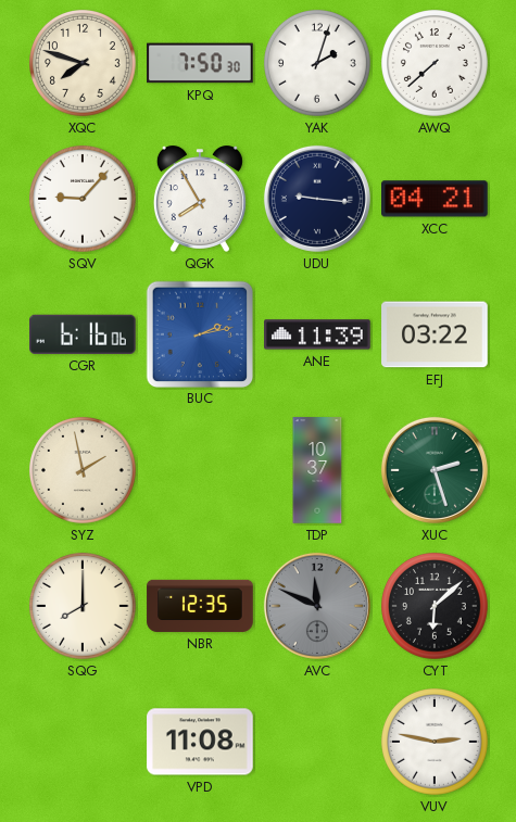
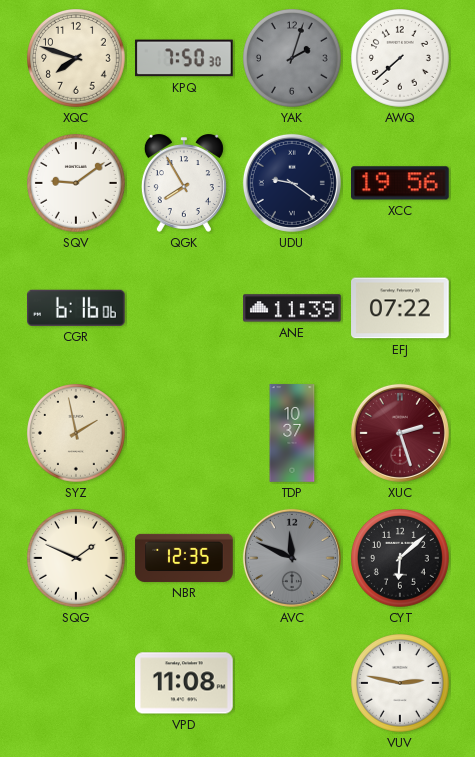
YAK dial: white -> grey
SQV: 9:07 -> 9:09
UDU: 9:16 -> 9:21
XCC: 04:21 -> 19:56
BUC: 2:13 -> none
EFJ: 03:22 -> 07:22
XUC dial: green -> burgundy
SQG: 8:00 -> 1:49
